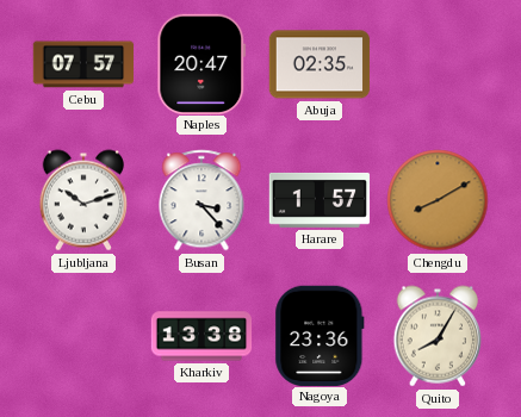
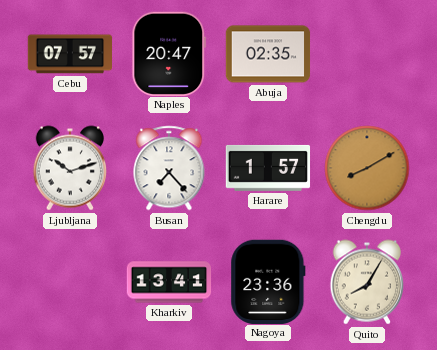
Busan: 3:23 -> 7:23
Kharkiv: 13:38 -> 13:41
